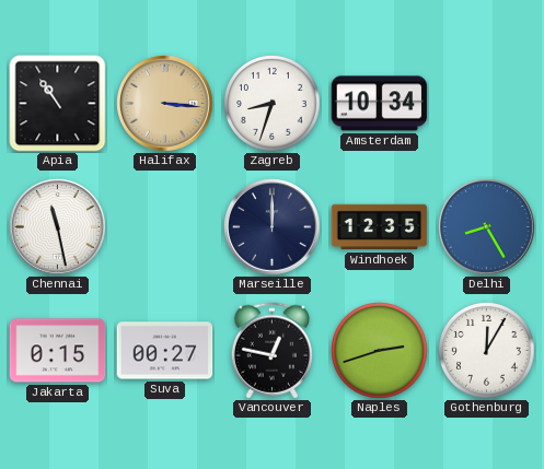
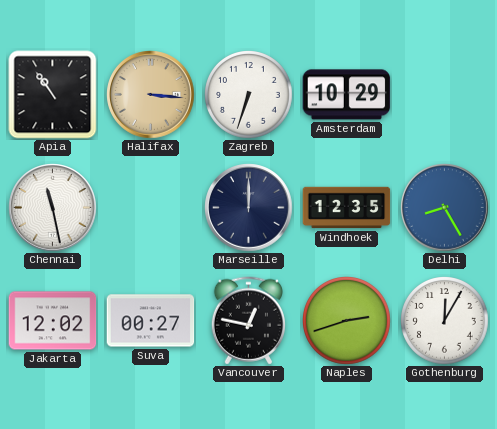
Zagreb: 8:33 -> 6:33
Amsterdam: 10:34 -> 10:29
Jakarta: 0:15 -> 12:02
